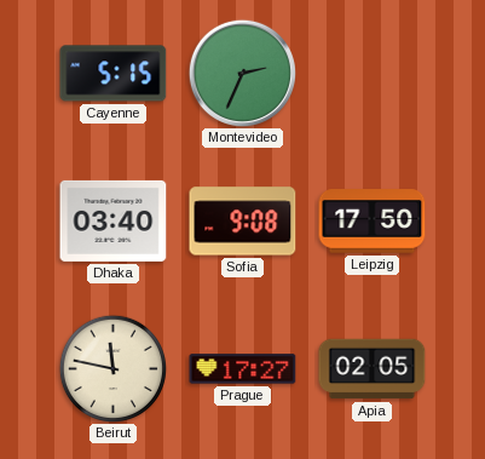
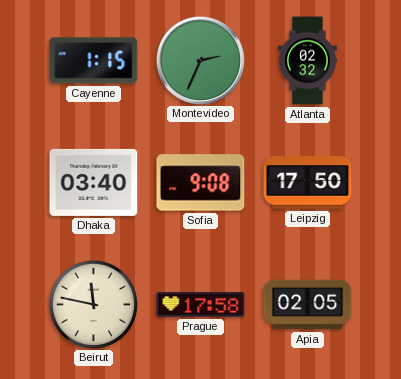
Cayenne: 5:15 -> 1:15
Atlanta: none -> 02:32
Prague: 17:27 -> 17:58
